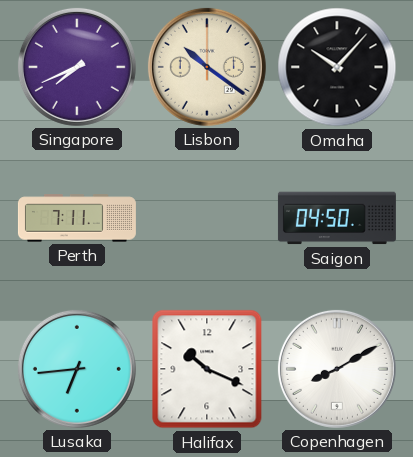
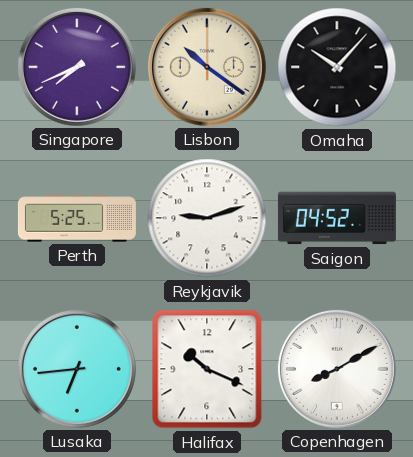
Perth: 7:11 -> 5:25
Reykjavik: none -> 9:12
Saigon: 04:50 -> 04:52
